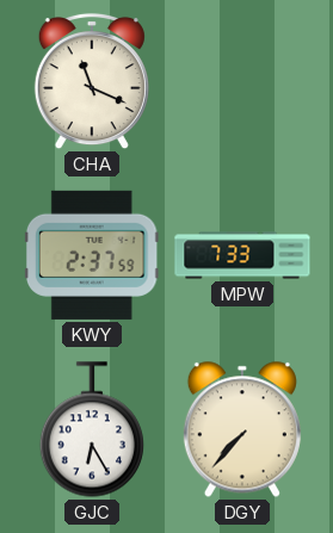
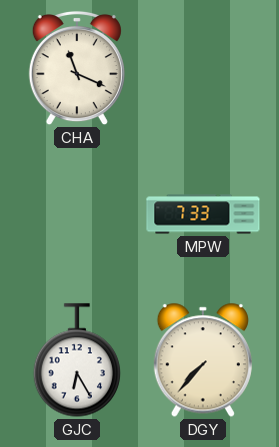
KWY: 2:37 -> none
